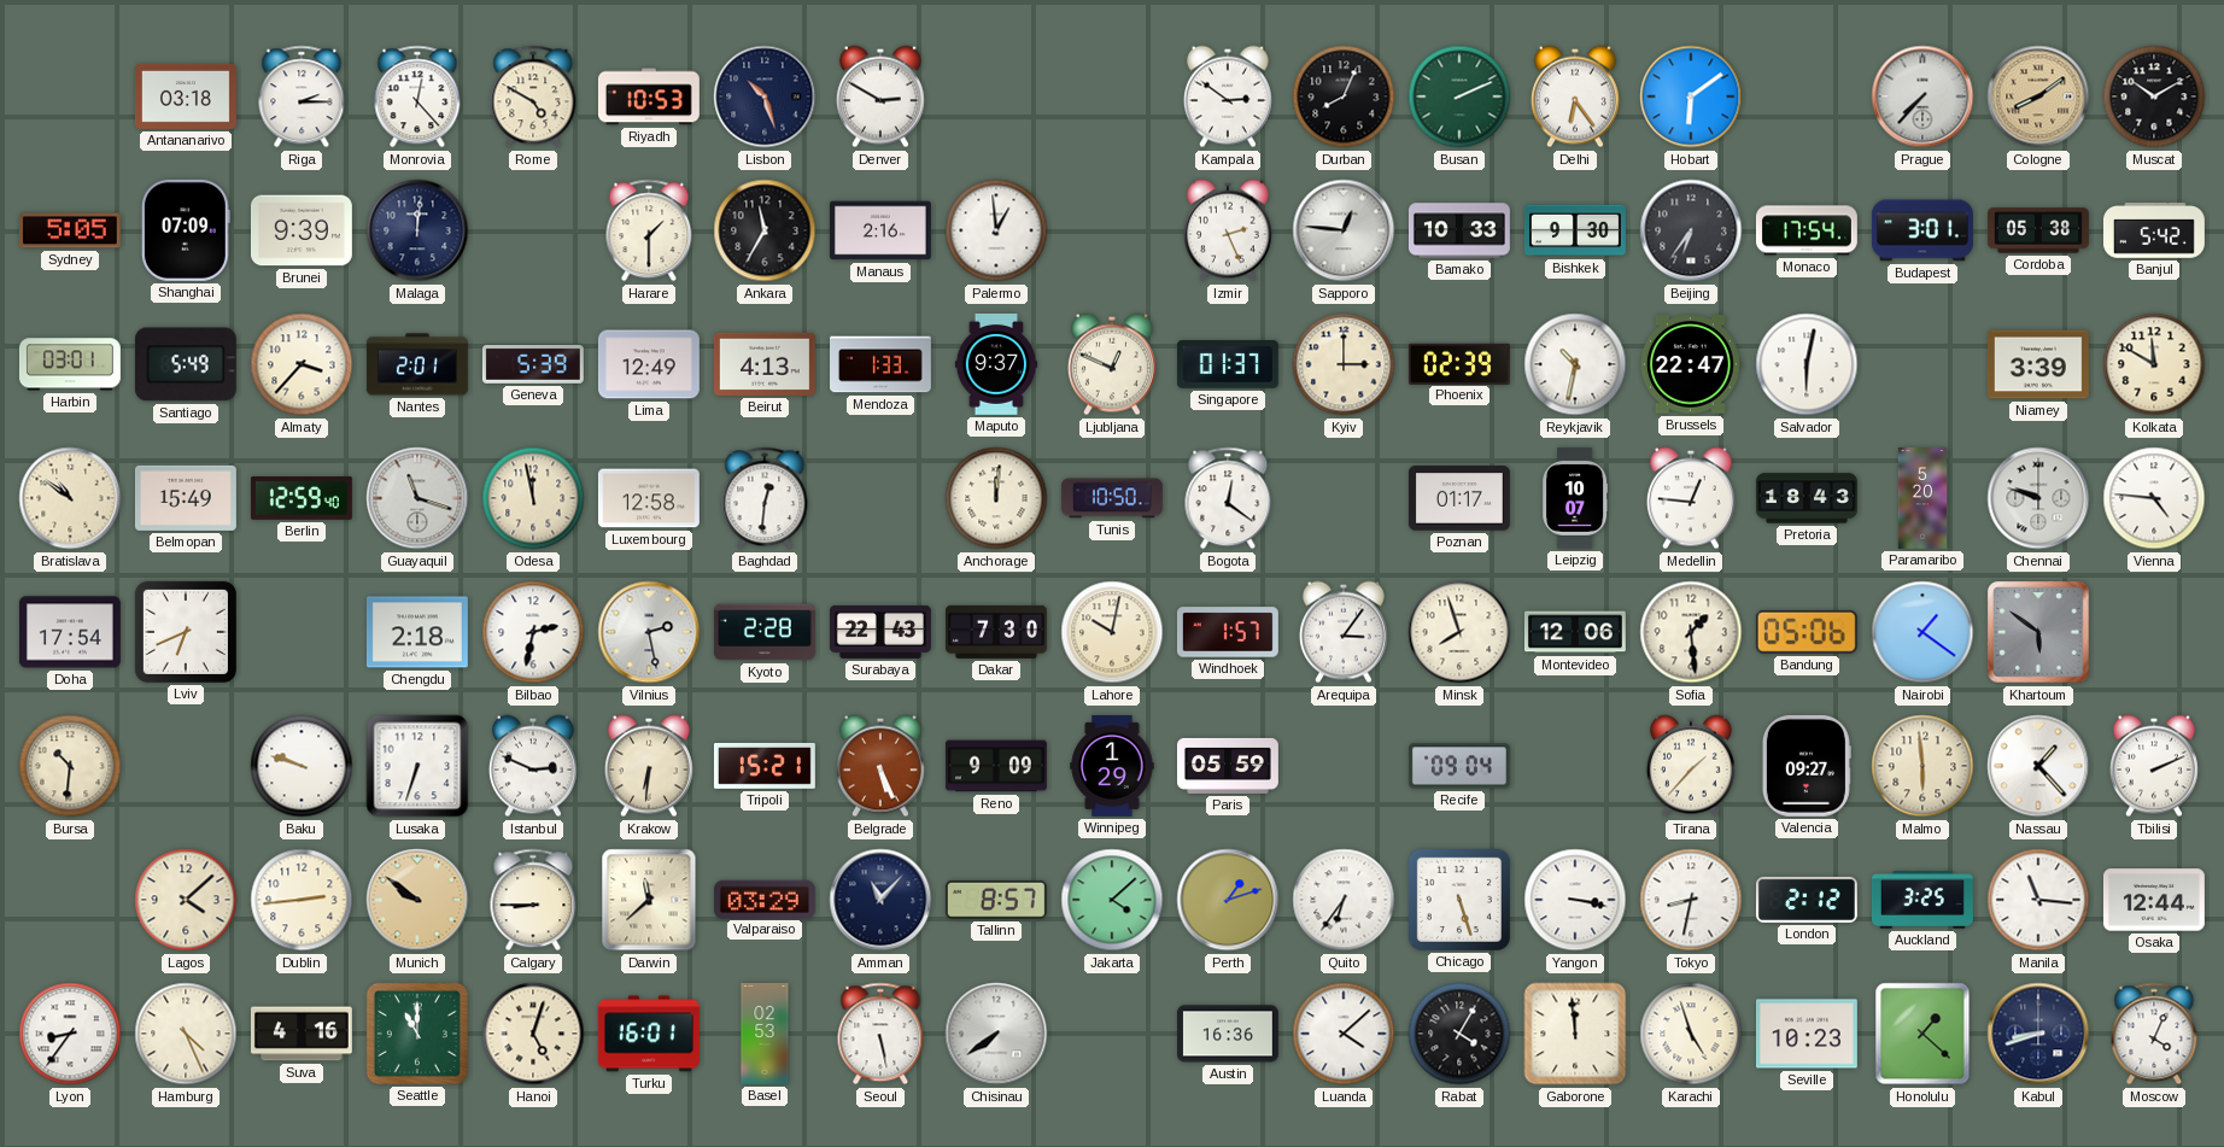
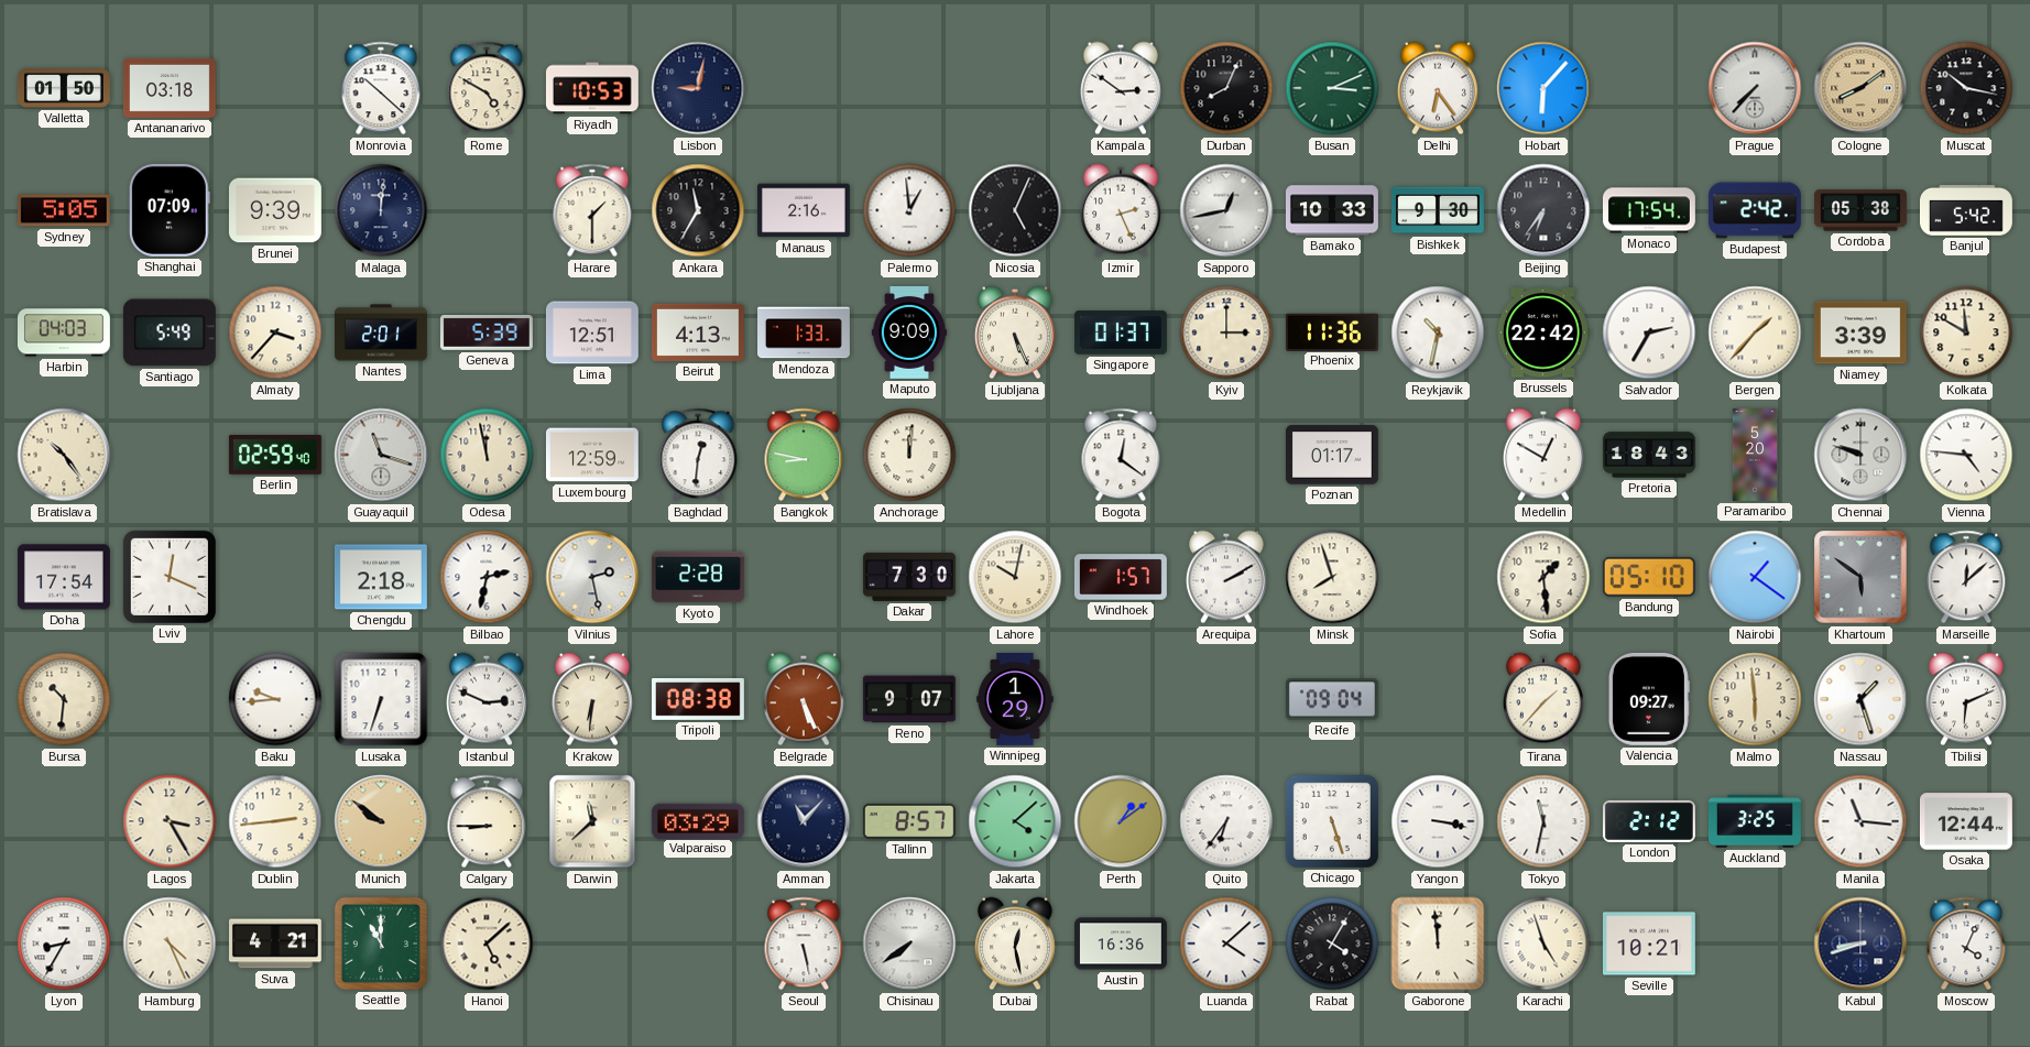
Valletta: none -> 01:50
Riga: 2:15 -> none
Monrovia: 12:23 -> 10:22
Lisbon: 10:27 -> 9:02
Denver: 2:50 -> none
Busan: 2:11 -> 3:11
Hobart: 6:09 -> 6:07
Muscat: 10:10 -> 10:17
Nicosia: none -> 5:04
Sapporo: 12:46 -> 12:43
Budapest: 3:01 -> 2:42
Harbin: 03:01 -> 04:03
Lima: 12:49 -> 12:51
Maputo: 9:37 -> 9:09
Ljubljana: 12:49 -> 5:26
Phoenix: 02:39 -> 11:36
Brussels: 22:47 -> 22:42
Salvador: 6:02 -> 2:35
Bergen: none -> 1:37
Bratislava: 10:51 -> 10:24
Belmopan: 15:49 -> none
Berlin: 12:59 -> 02:59
Luxembourg: 12:58 -> 12:59
Bangkok: none -> 8:47
Tunis: 10:50 -> none
Leipzig: 10:07 -> none
Medellin: 12:46 -> 12:50
Lviv: 6:41 -> 12:19
Surabaya: 22:43 -> none
Arequipa: 3:06 -> 2:10
Montevideo: 12:06 -> none
Bandung: 05:06 -> 05:10
Marseille: none -> 12:08
Baku: 9:48 -> 9:44
Tripoli: 15:21 -> 08:38
Reno: 9:09 -> 9:07
Paris: 05:59 -> none
Nassau: 1:23 -> 1:27
Tbilisi: 2:11 -> 6:11
Lagos: 4:08 -> 3:25
Perth: 1:12 -> 1:09
Tokyo: 8:32 -> 11:32
Lyon: 8:36 -> 8:35
Suva: 4:16 -> 4:21
Hanoi: 5:03 -> 5:08
Turku: 16:01 -> none
Basel: 02:53 -> none
Dubai: none -> 12:28
Seville: 10:23 -> 10:21
Honolulu: 1:22 -> none
